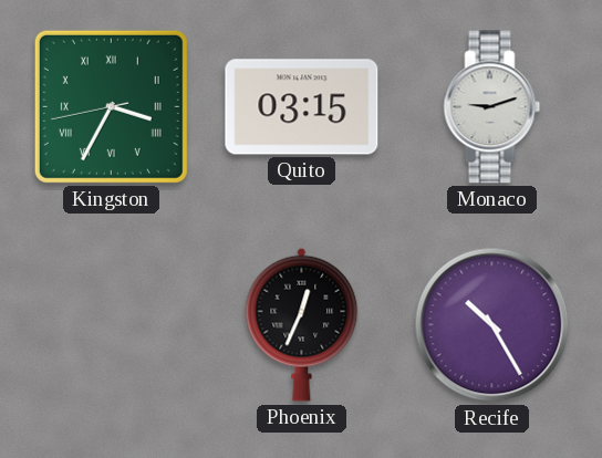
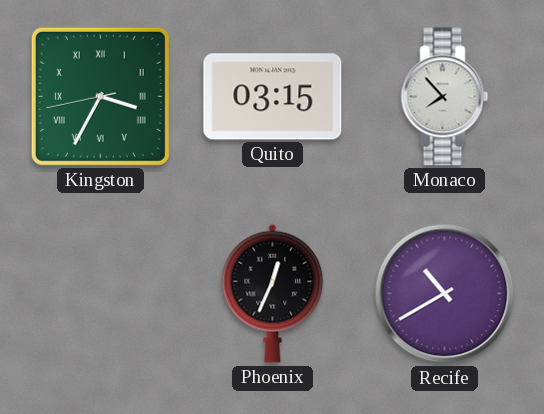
Monaco: 9:12 -> 7:53
Recife: 10:25 -> 10:40
